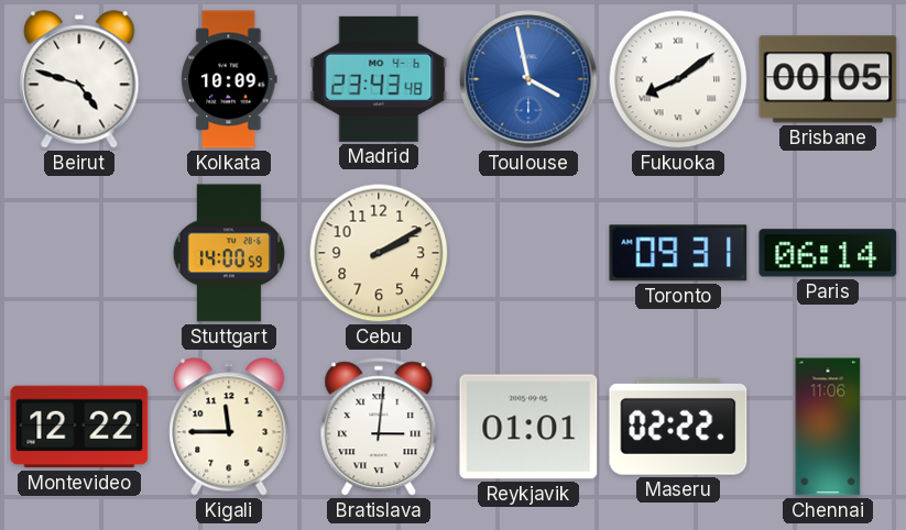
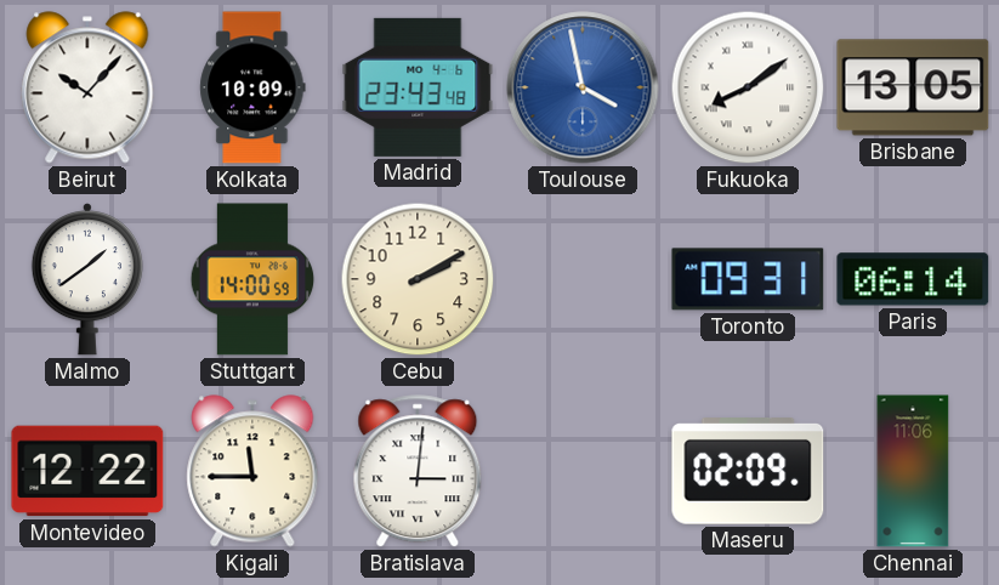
Beirut: 4:48 -> 10:07
Brisbane: 00:05 -> 13:05
Malmo: none -> 1:39
Reykjavik: 01:01 -> none
Maseru: 02:22 -> 02:09
